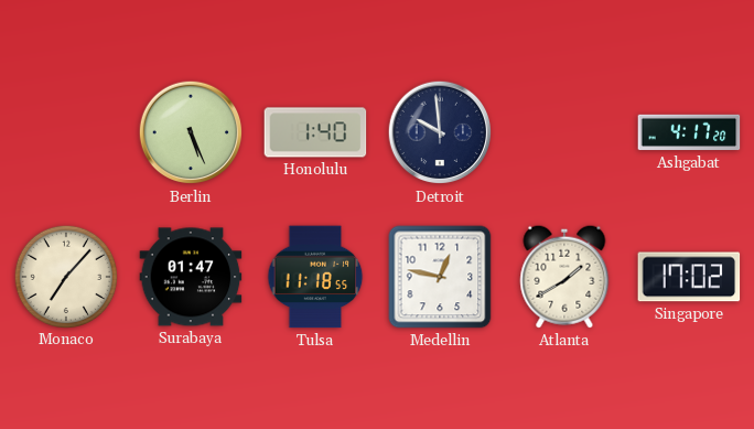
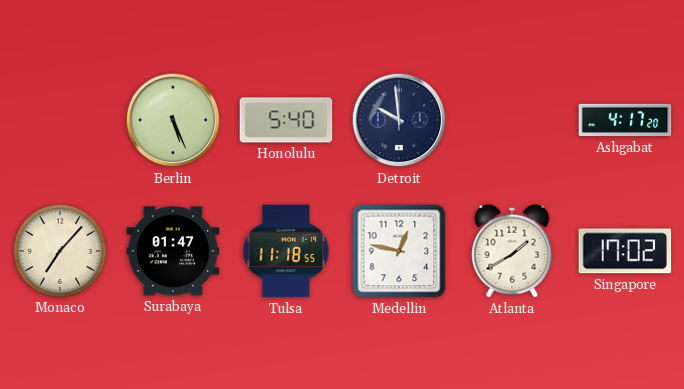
Honolulu: 1:40 -> 5:40
